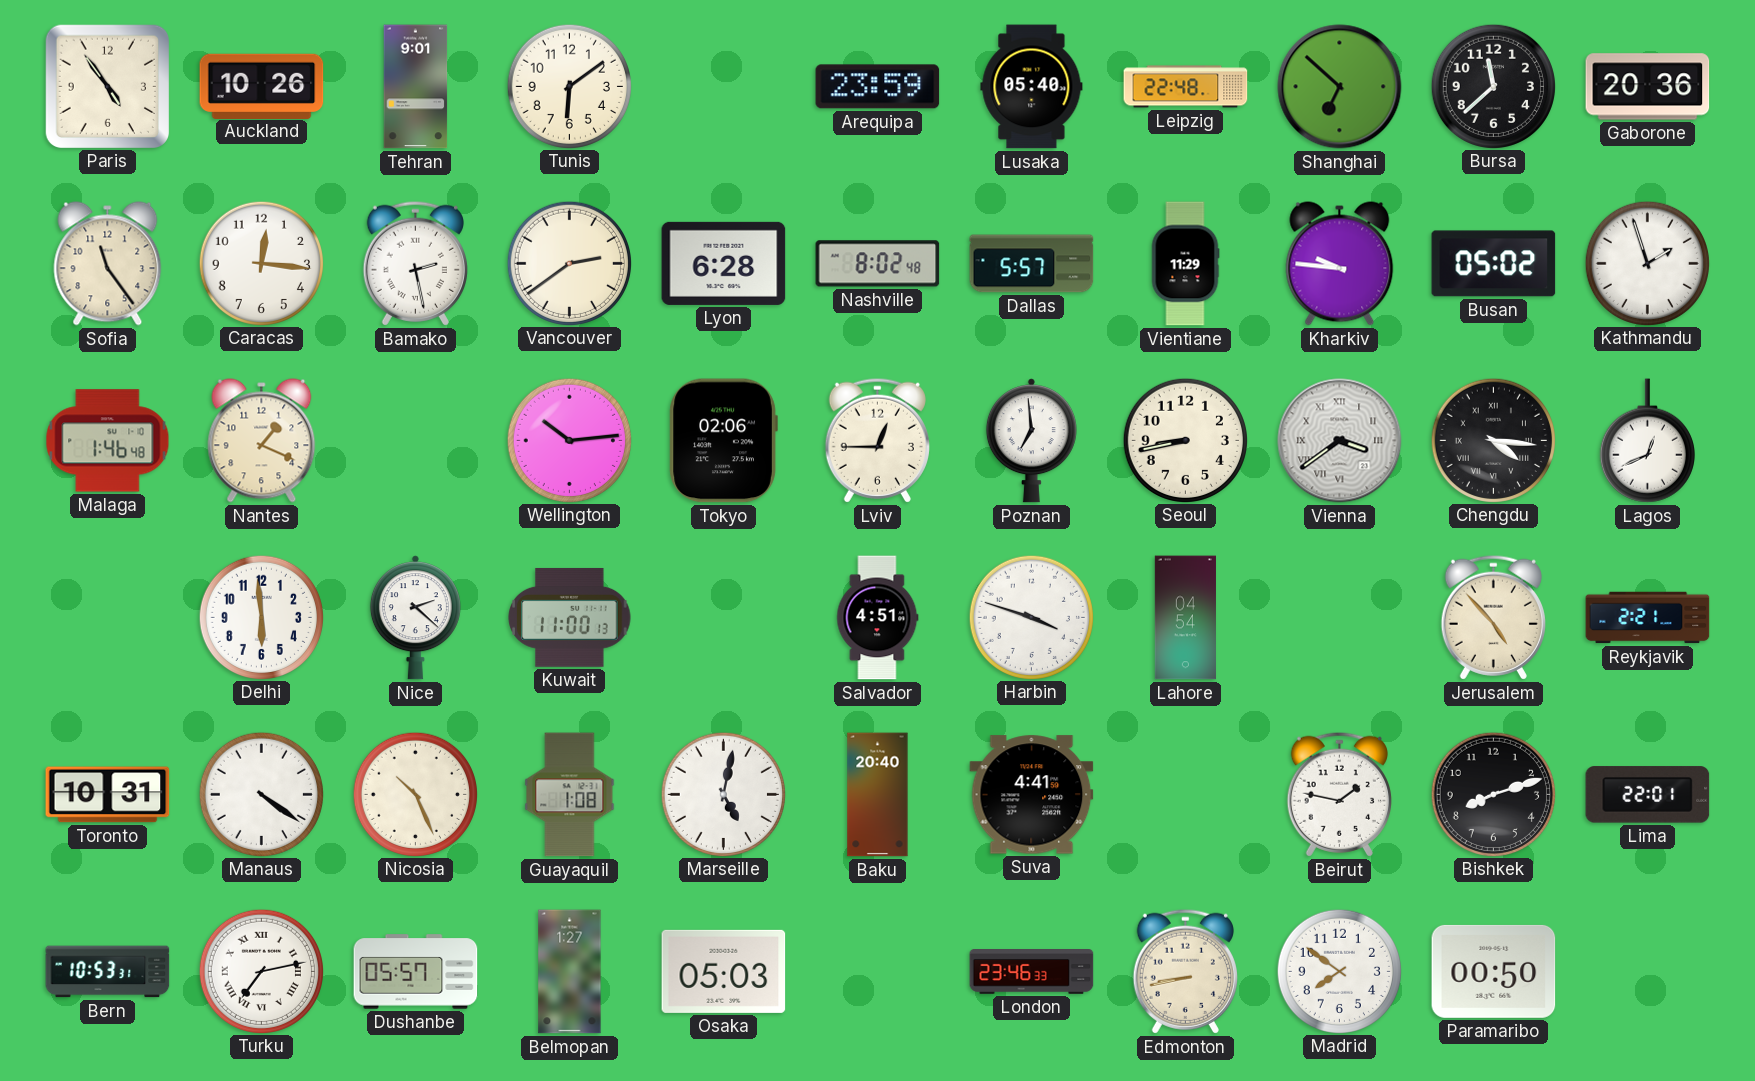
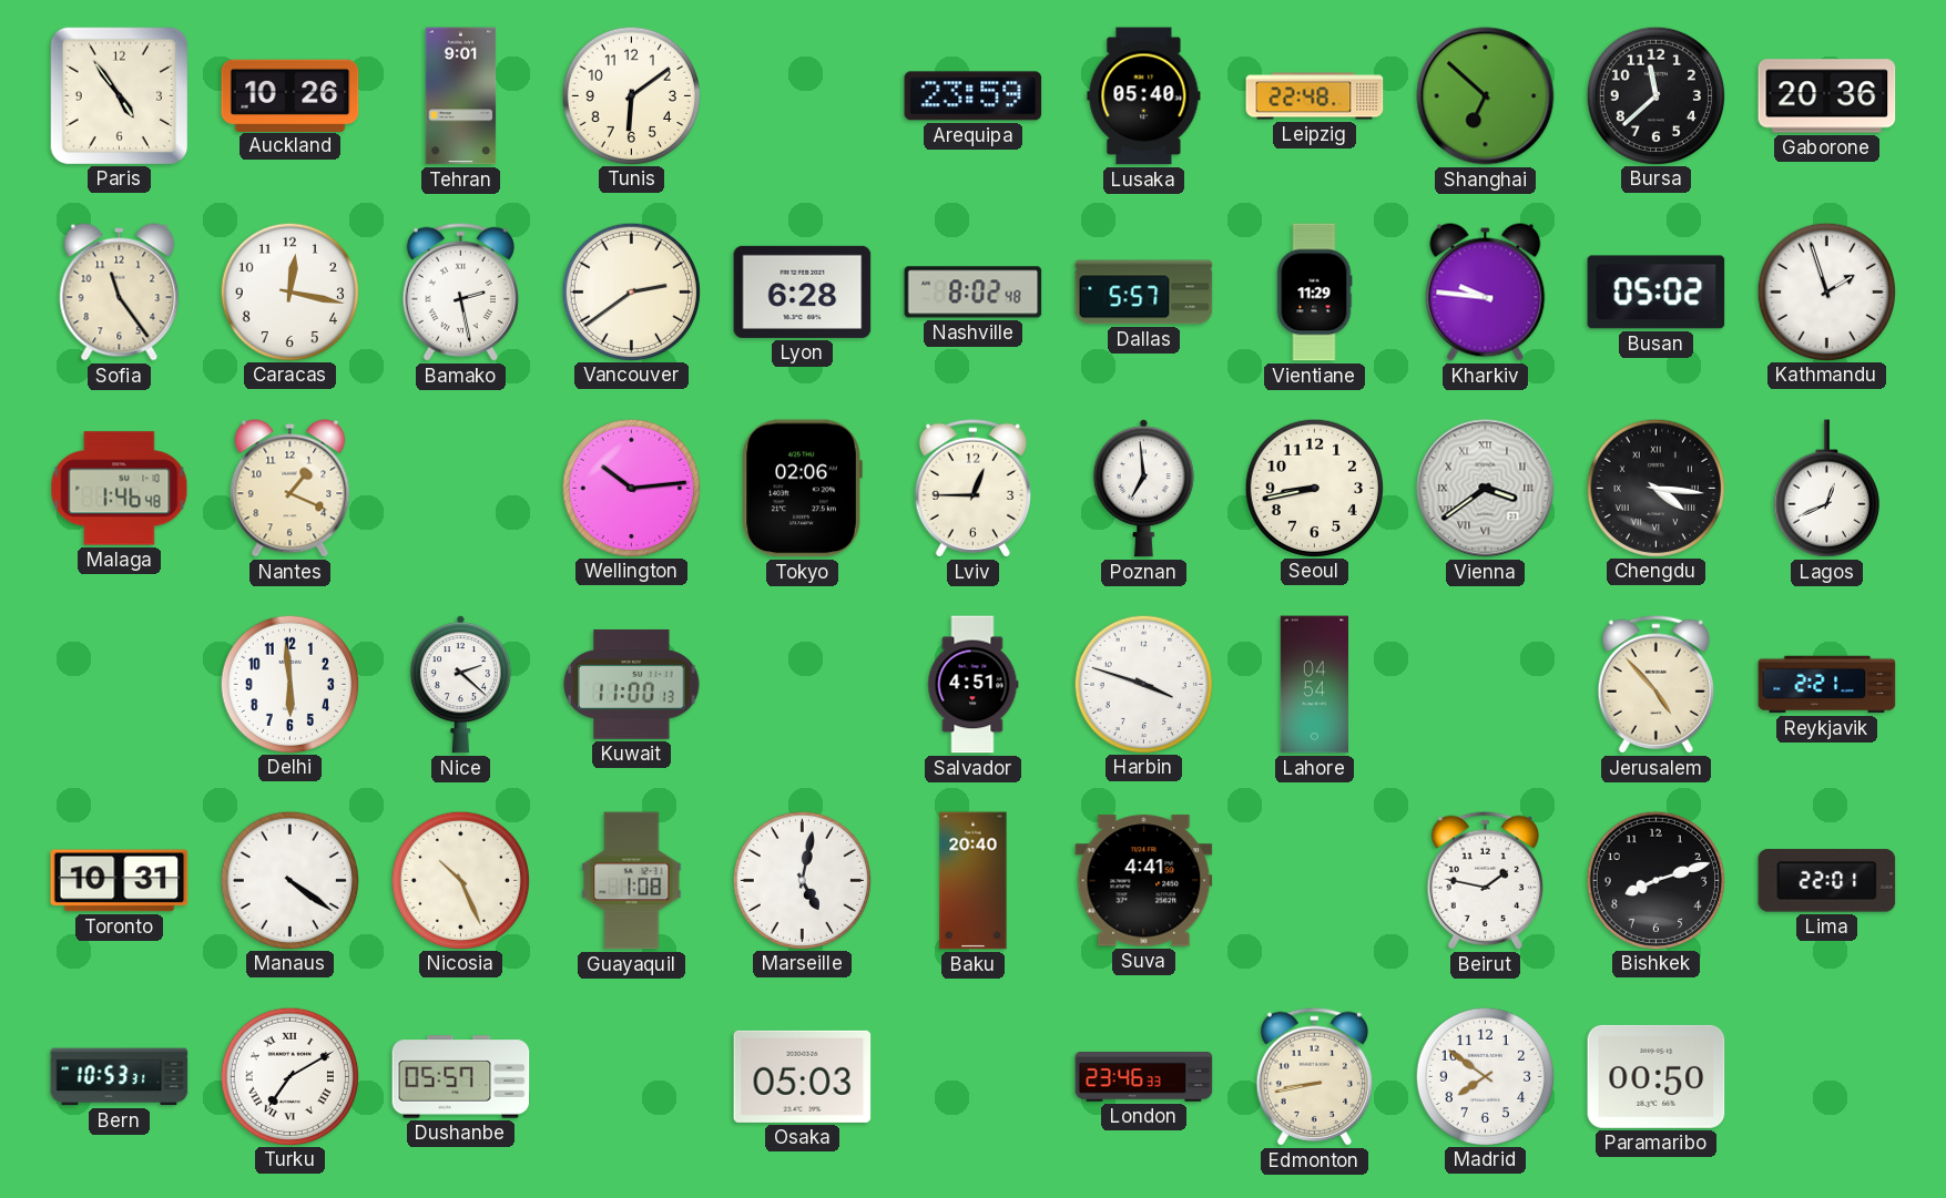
Caracas: 12:16 -> 12:17
Turku: 7:13 -> 7:10
Belmopan: 1:27 -> none
